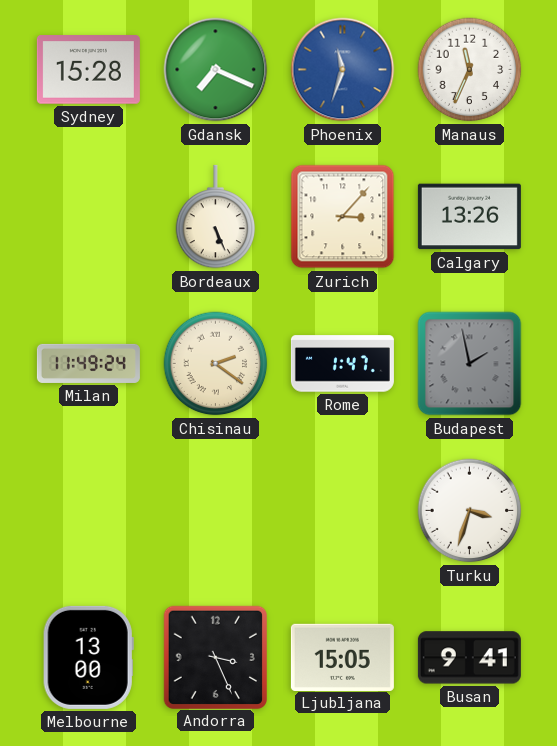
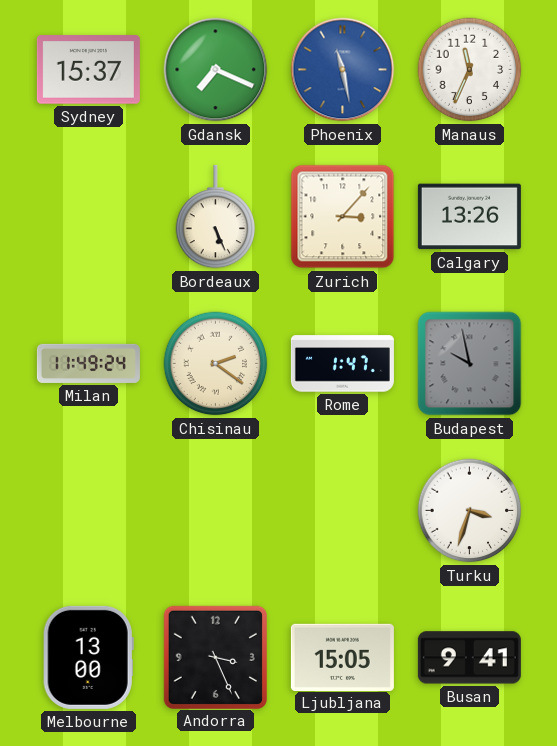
Sydney: 15:28 -> 15:37
Phoenix: 11:33 -> 11:28
Budapest: 1:58 -> 9:58
